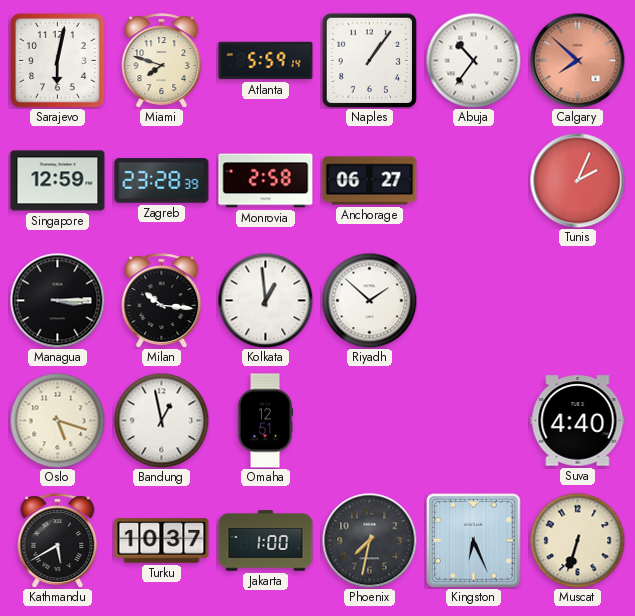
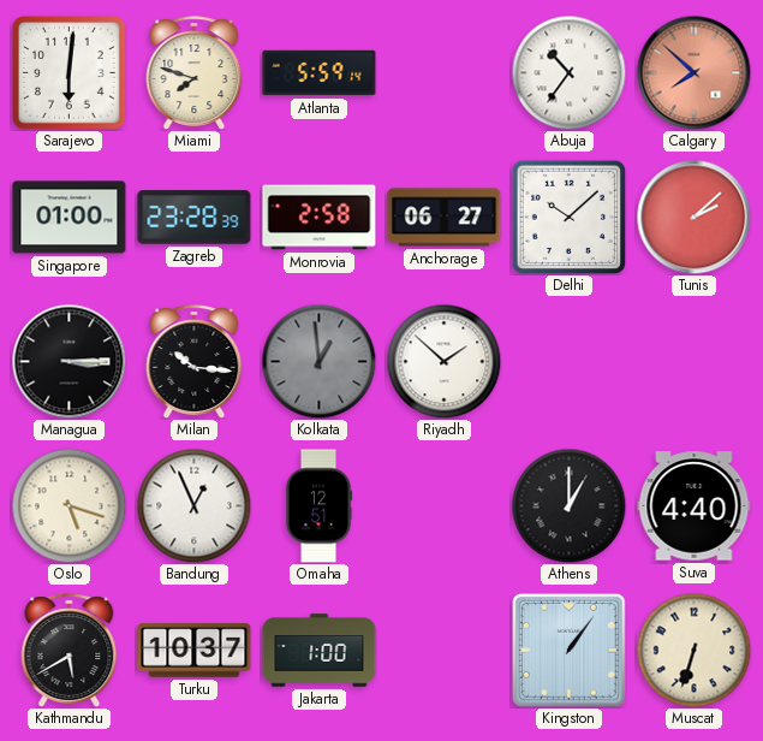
Sarajevo: 6:02 -> 6:01
Naples: 1:06 -> none
Singapore: 12:59 -> 01:00
Delhi: none -> 10:08
Tunis: 2:04 -> 2:08
Kolkata dial: white -> grey
Bandung: 12:58 -> 12:56
Athens: none -> 1:00
Phoenix: 7:32 -> none
Kingston: 6:26 -> 1:06
